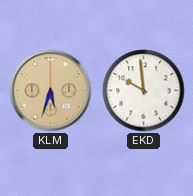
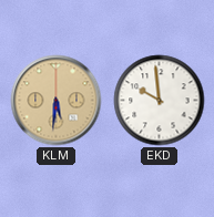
KLM: 5:33 -> 5:31
